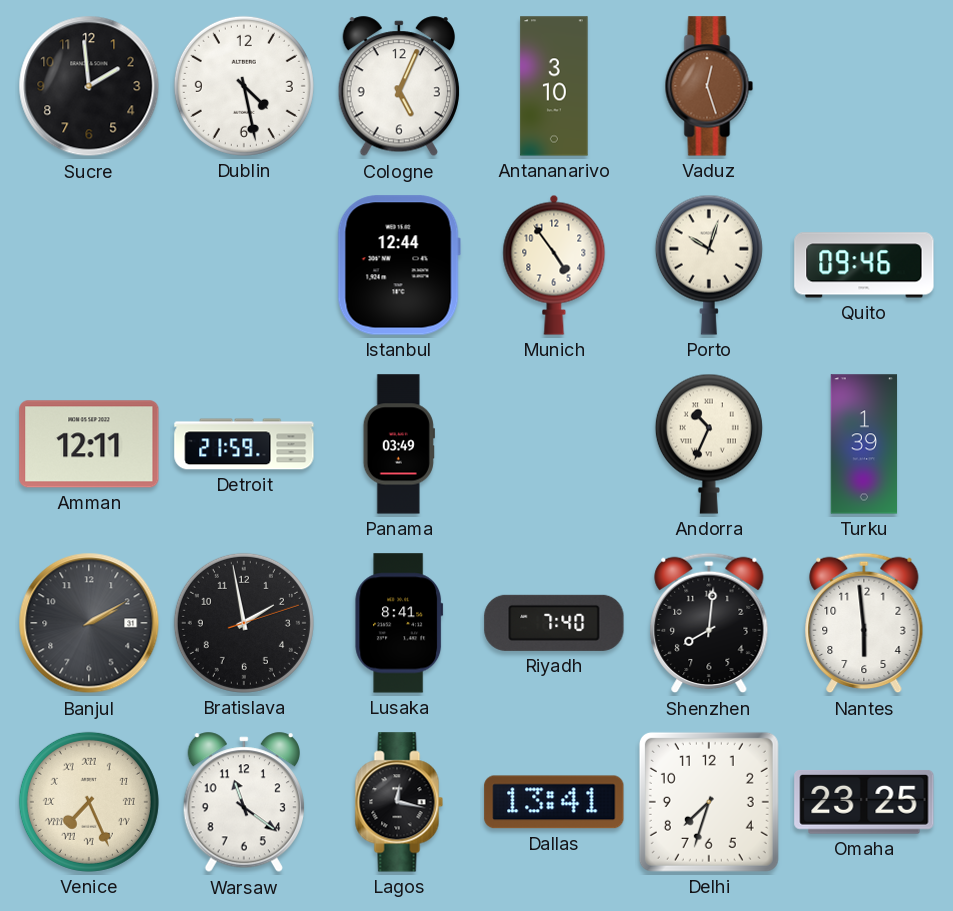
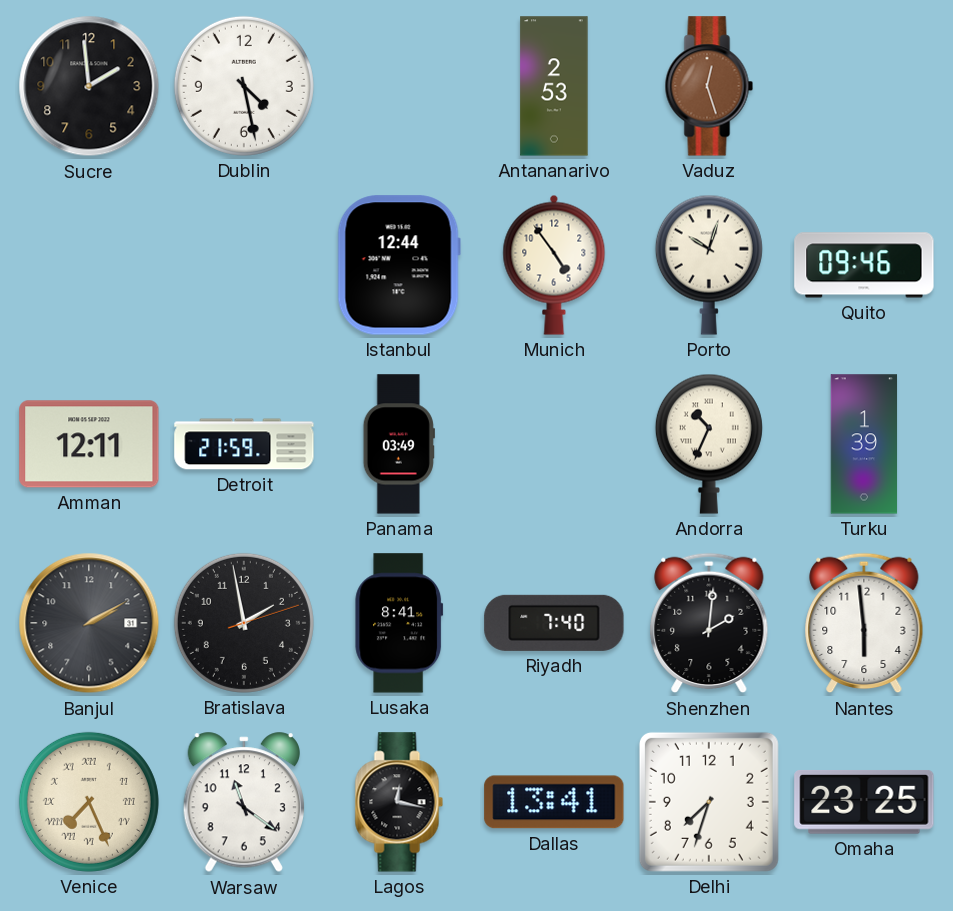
Cologne: 5:04 -> none
Antananarivo: 3:10 -> 2:53
Shenzhen: 8:01 -> 2:01
